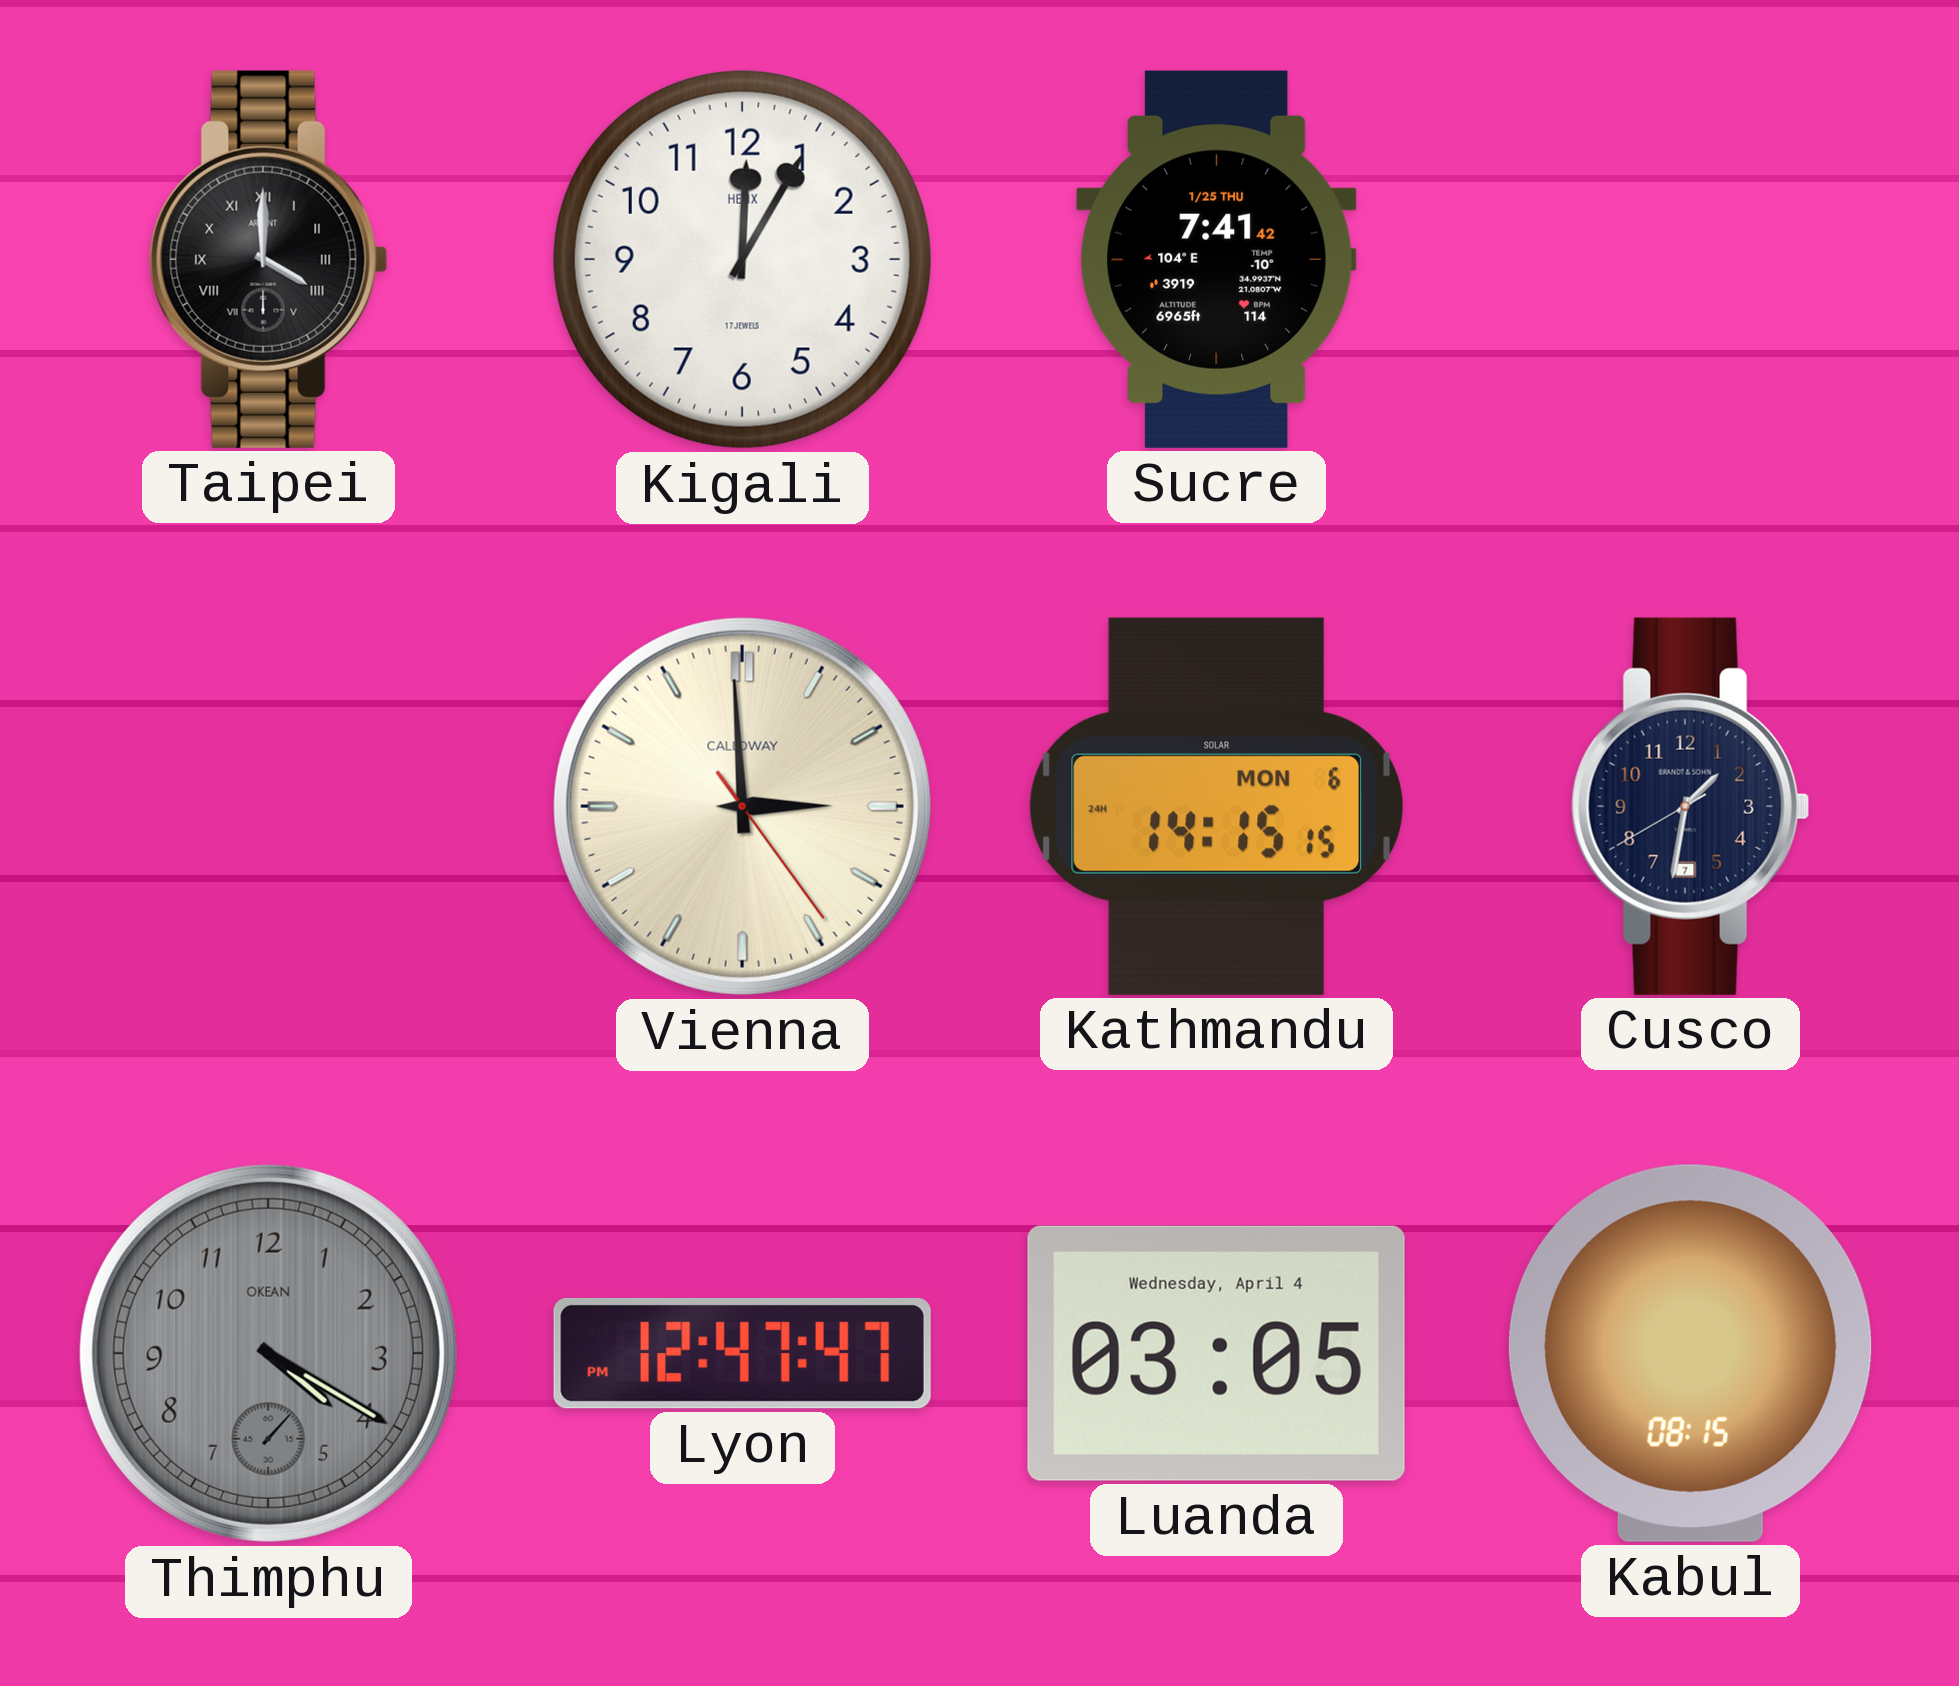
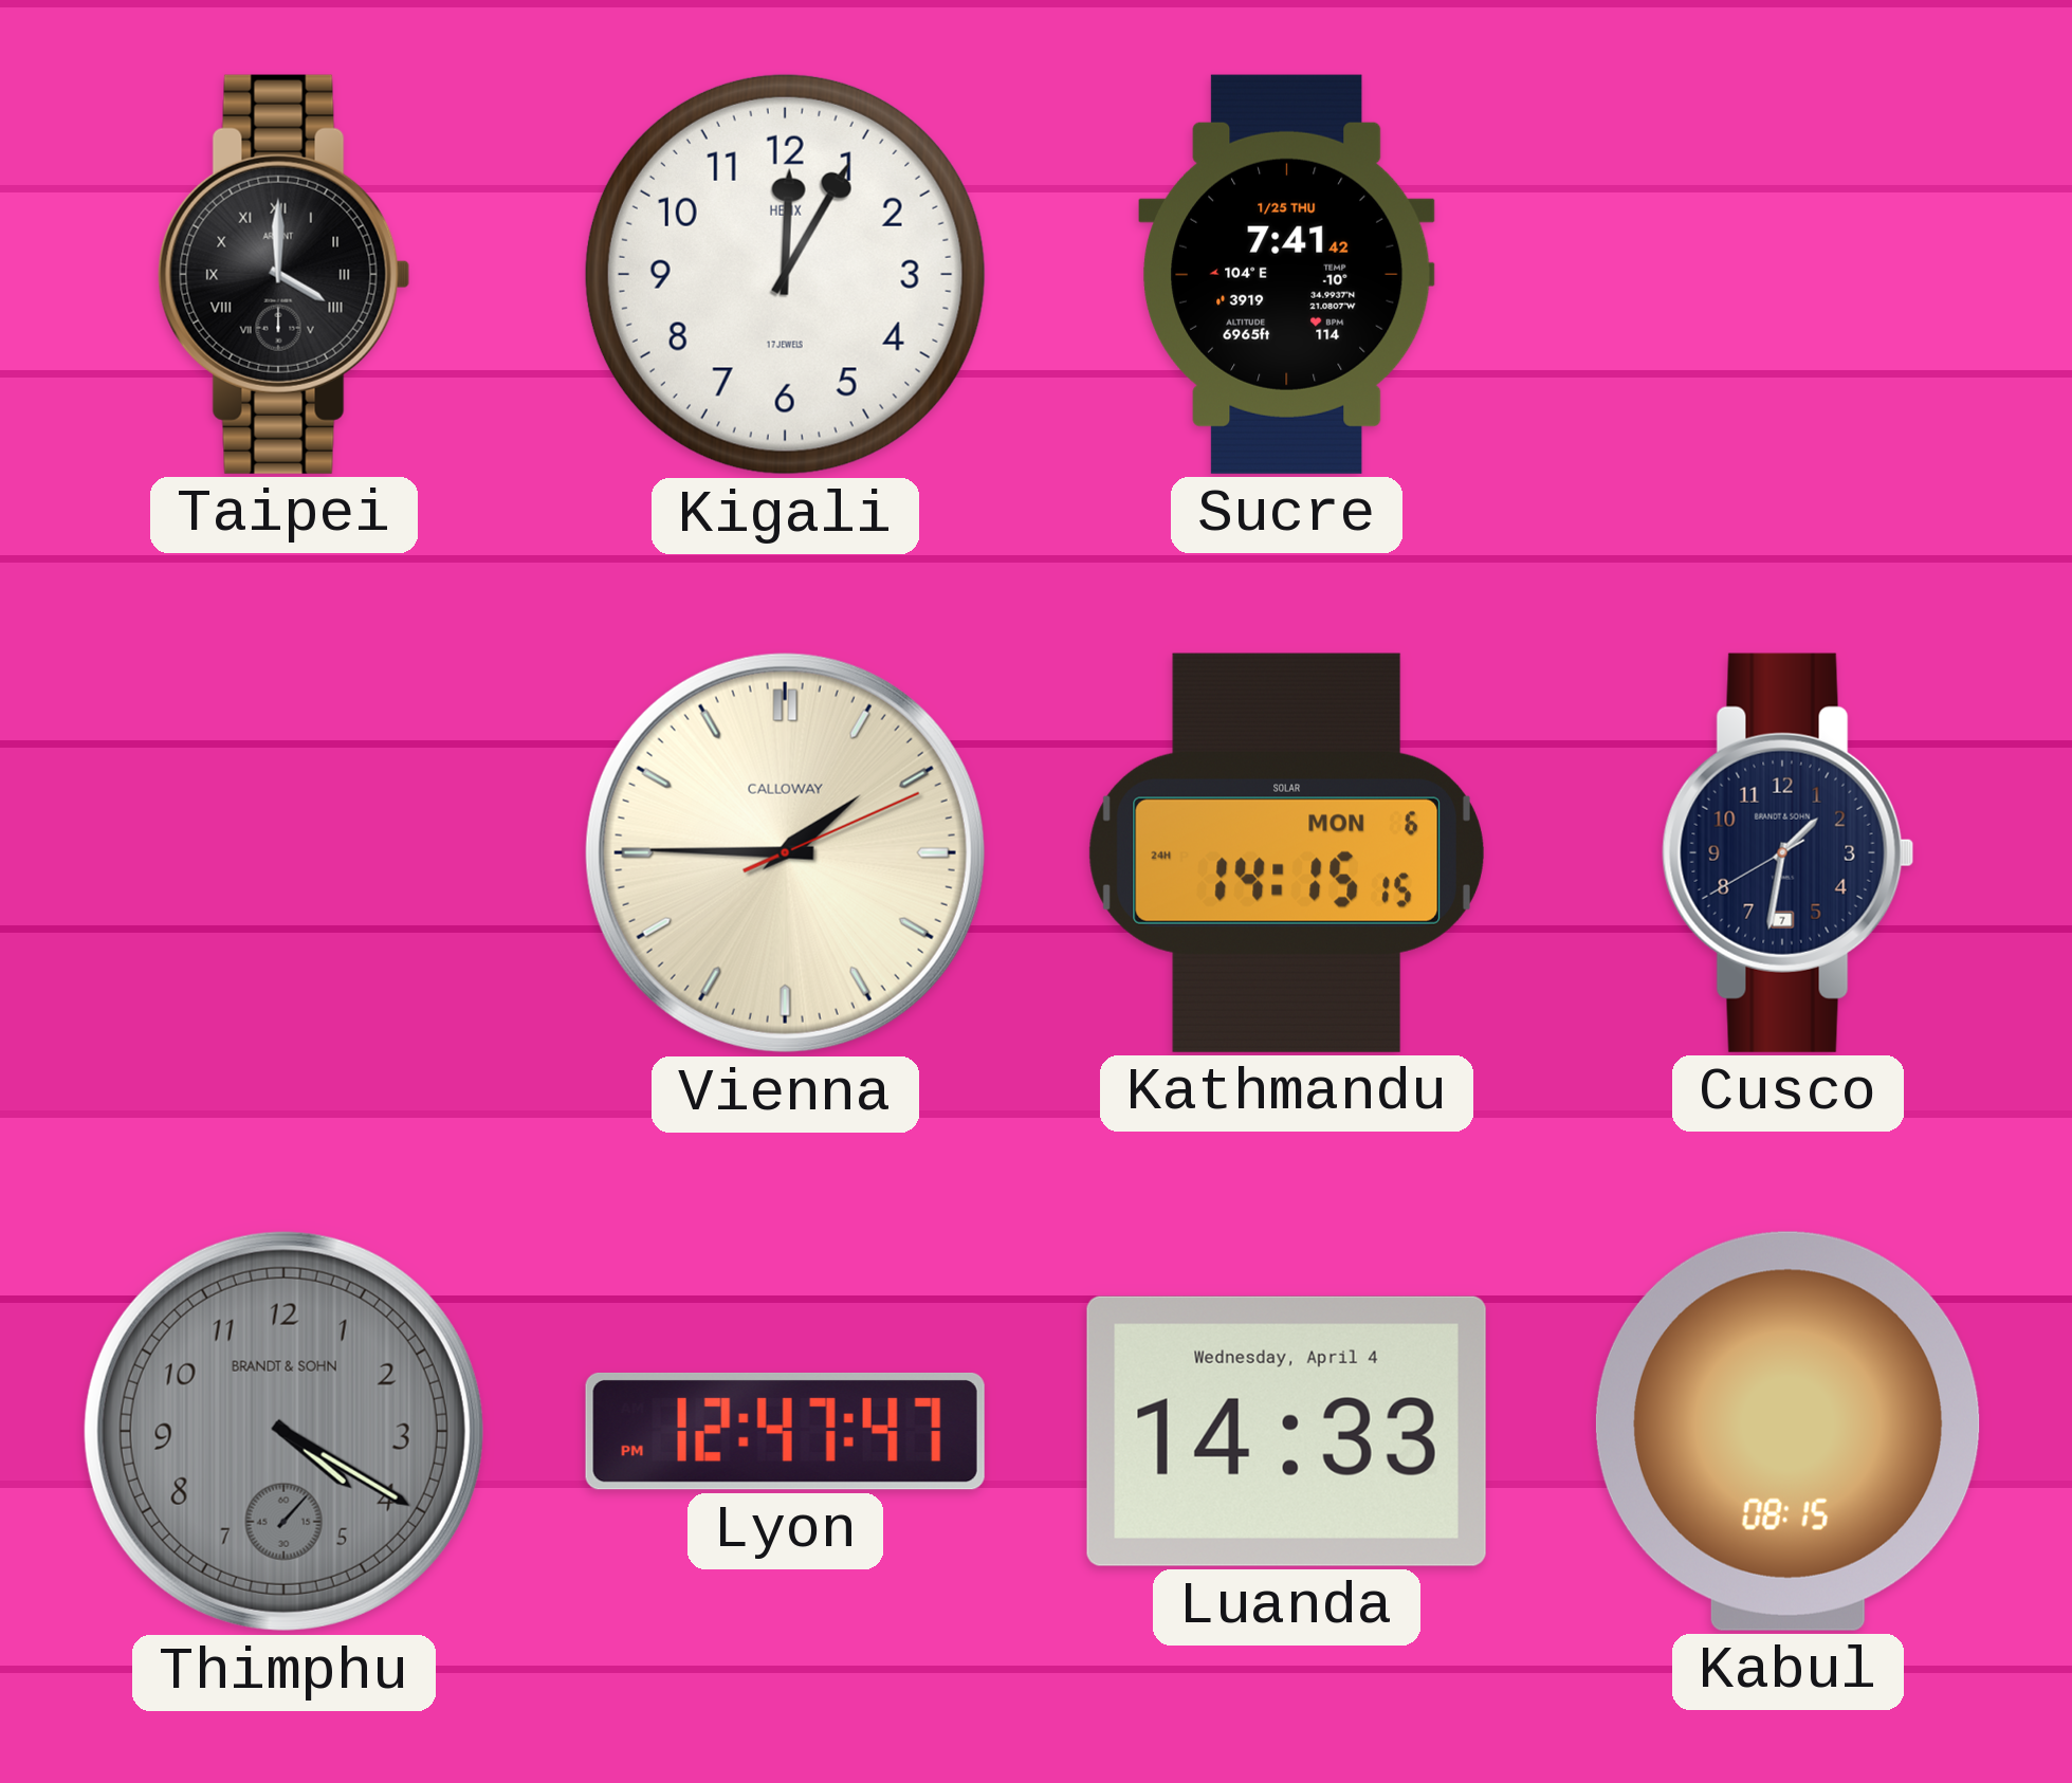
Vienna: 2:59 -> 1:45
Thimphu brand: OKEAN -> BRANDT & SOHN
Luanda: 03:05 -> 14:33
